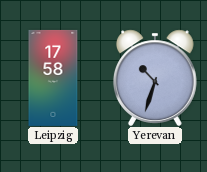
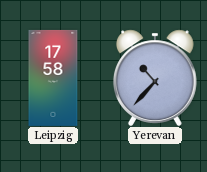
Yerevan: 10:33 -> 10:37
